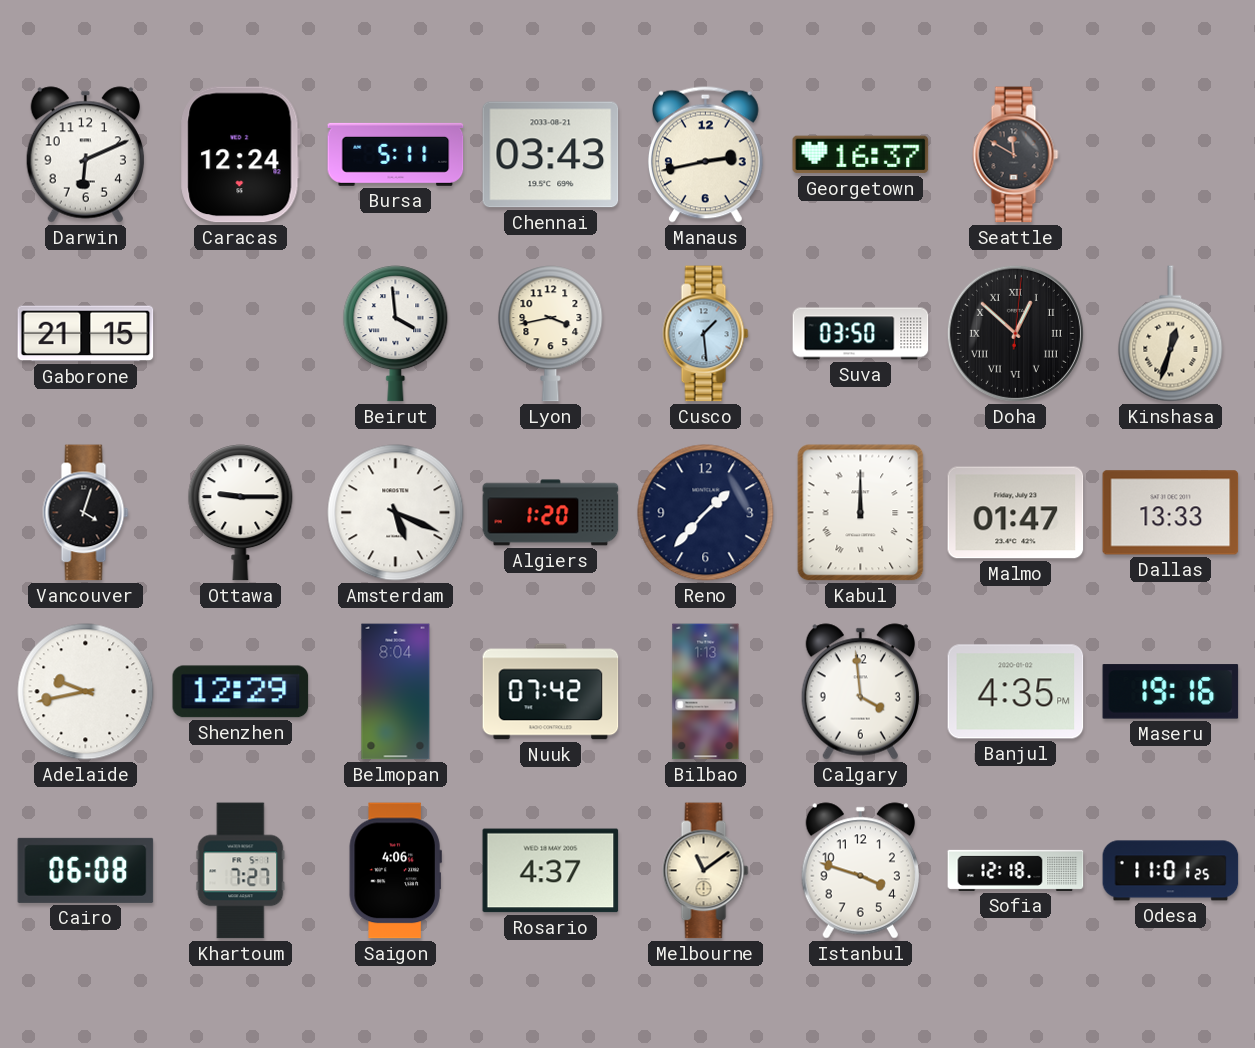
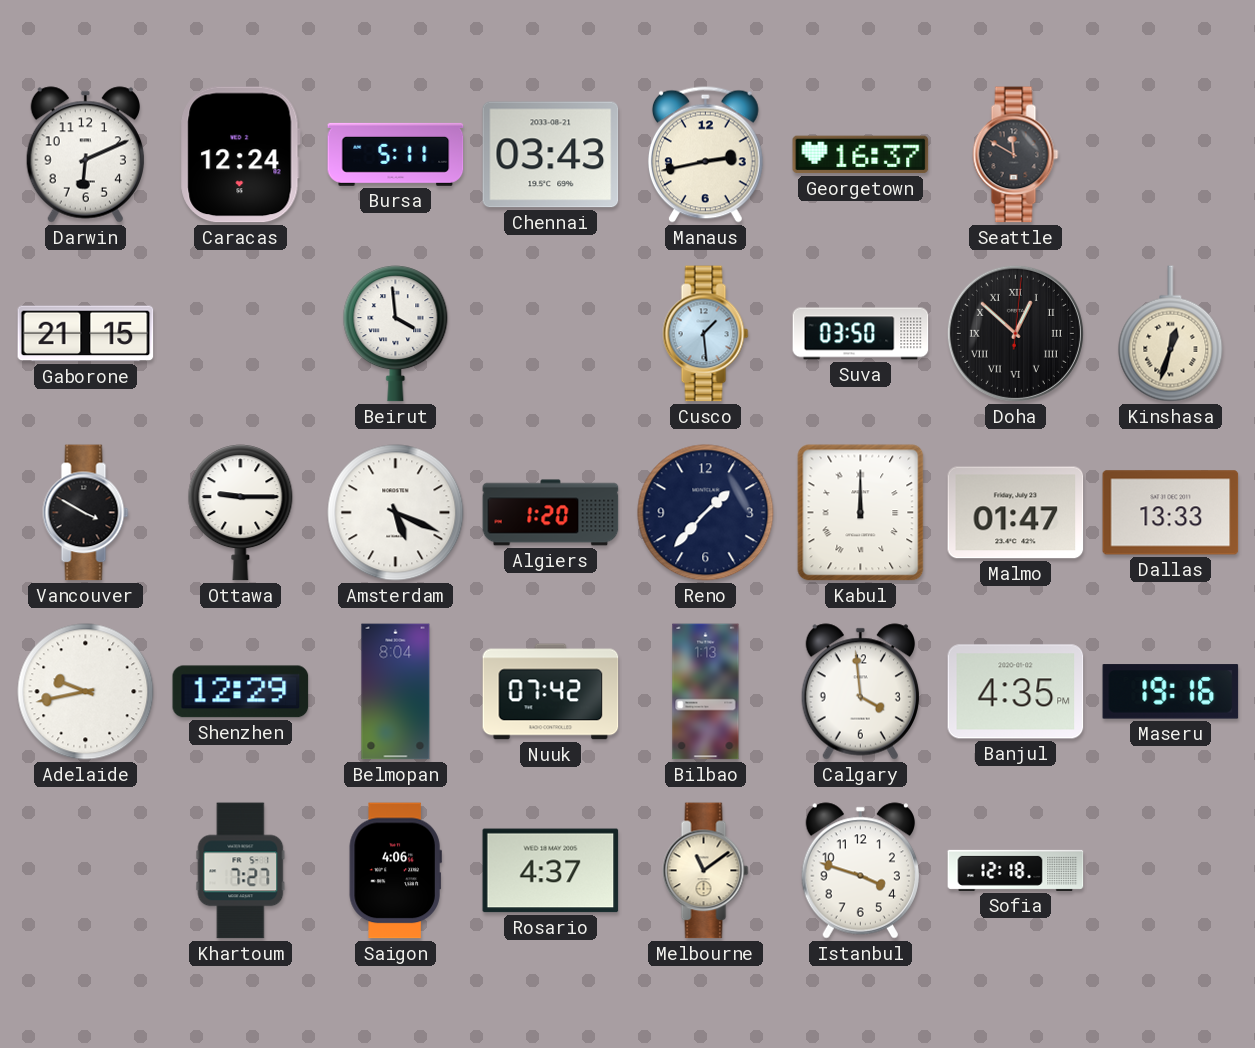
Lyon: 3:43 -> none
Vancouver: 4:03 -> 3:50
Cairo: 06:08 -> none
Odesa: 11:01 -> none
